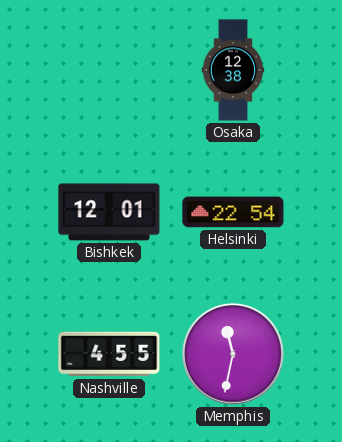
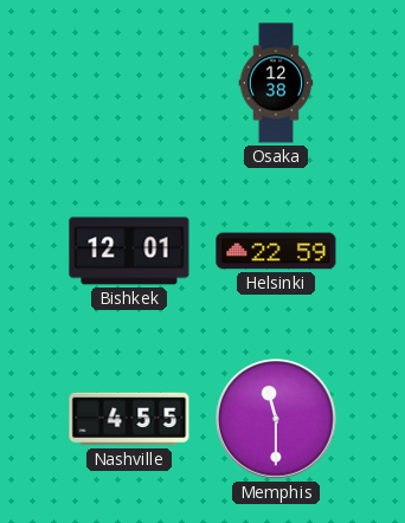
Helsinki: 22:54 -> 22:59
Memphis: 11:32 -> 11:30
